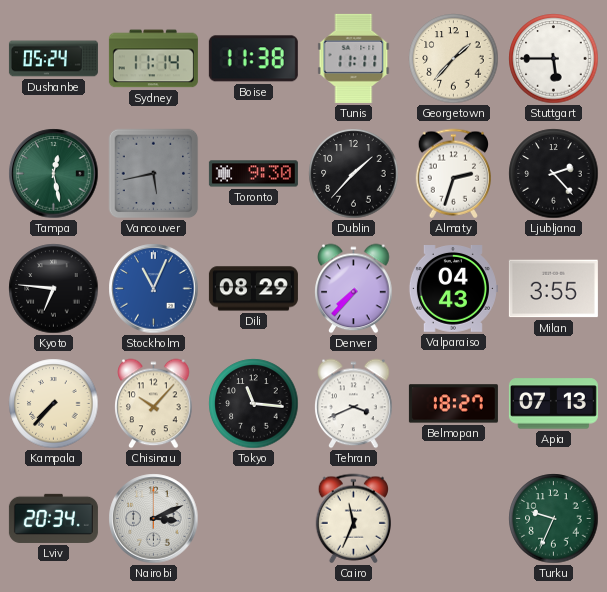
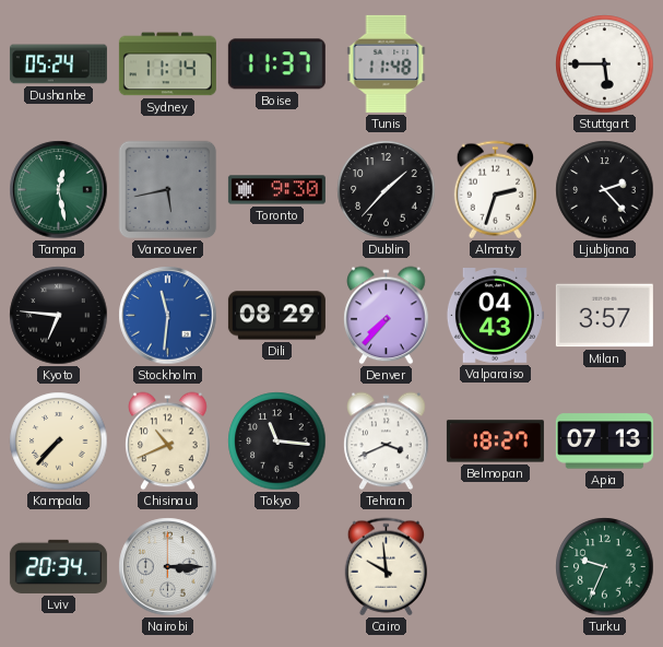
Boise: 11:38 -> 11:37
Tunis: 11:11 -> 11:48
Georgetown: 1:37 -> none
Stockholm: 11:04 -> 11:31
Milan: 3:55 -> 3:57
Chisinau: 10:07 -> 10:41
Nairobi: 3:11 -> 3:15
Cairo: 11:34 -> 9:59
